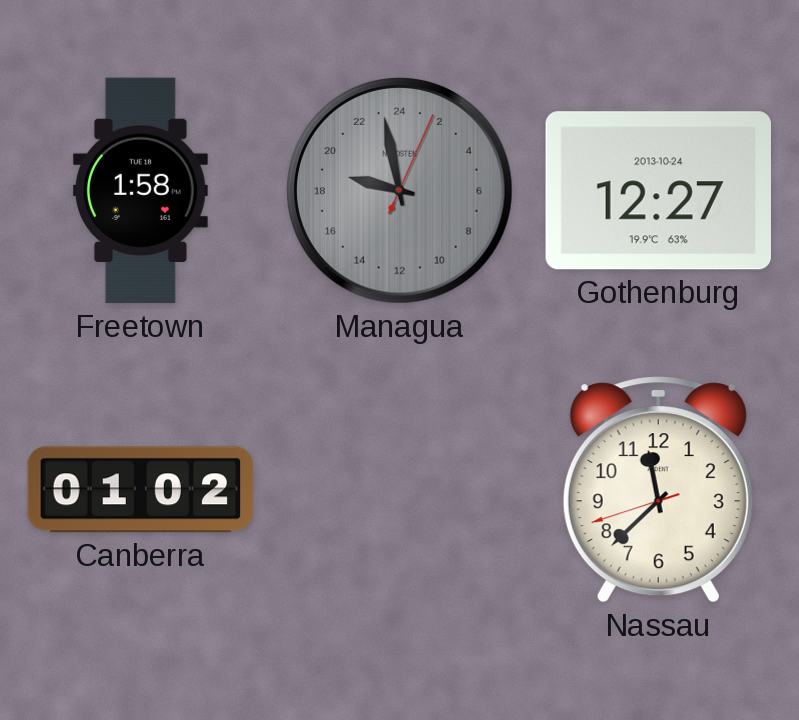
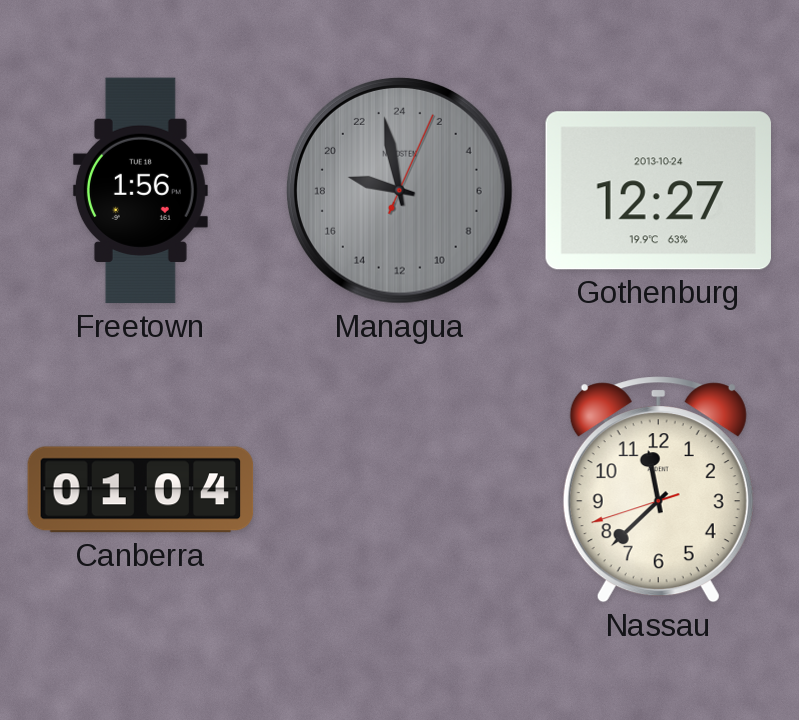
Freetown: 1:58 -> 1:56
Canberra: 01:02 -> 01:04
